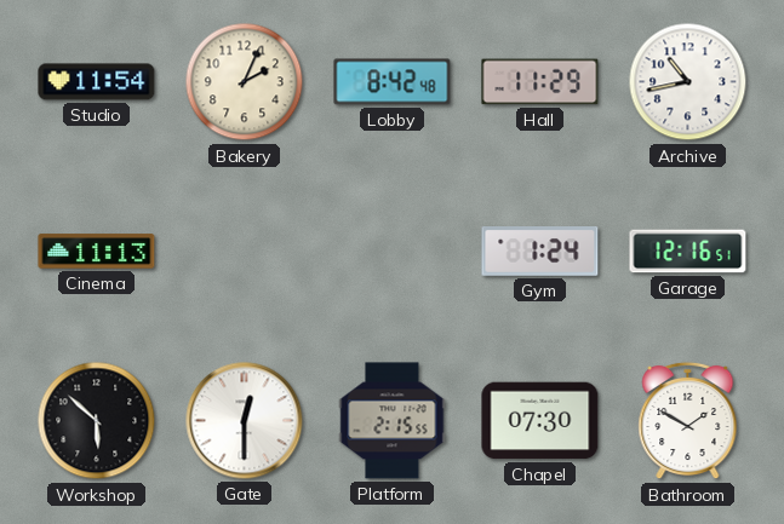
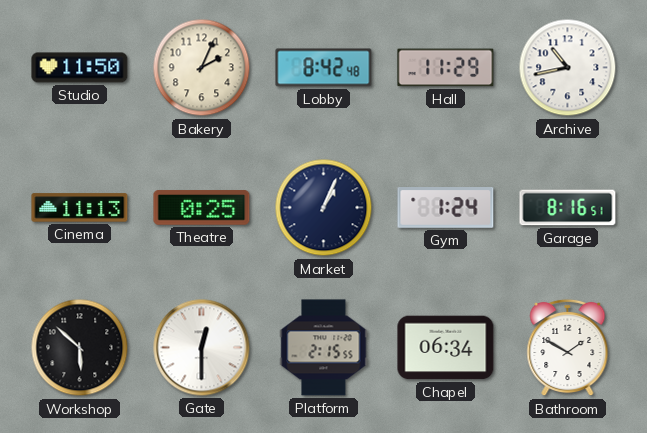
Studio: 11:54 -> 11:50
Theatre: none -> 0:25
Market: none -> 1:04
Garage: 12:16 -> 8:16
Chapel: 07:30 -> 06:34
